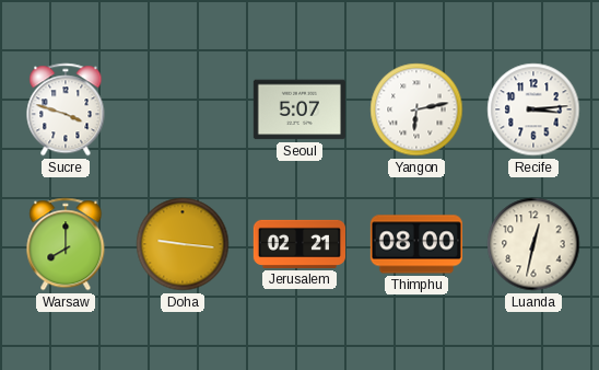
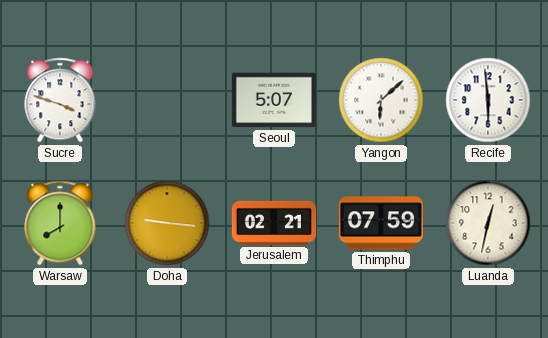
Yangon: 6:13 -> 6:08
Recife: 3:14 -> 5:59
Thimphu: 08:00 -> 07:59
